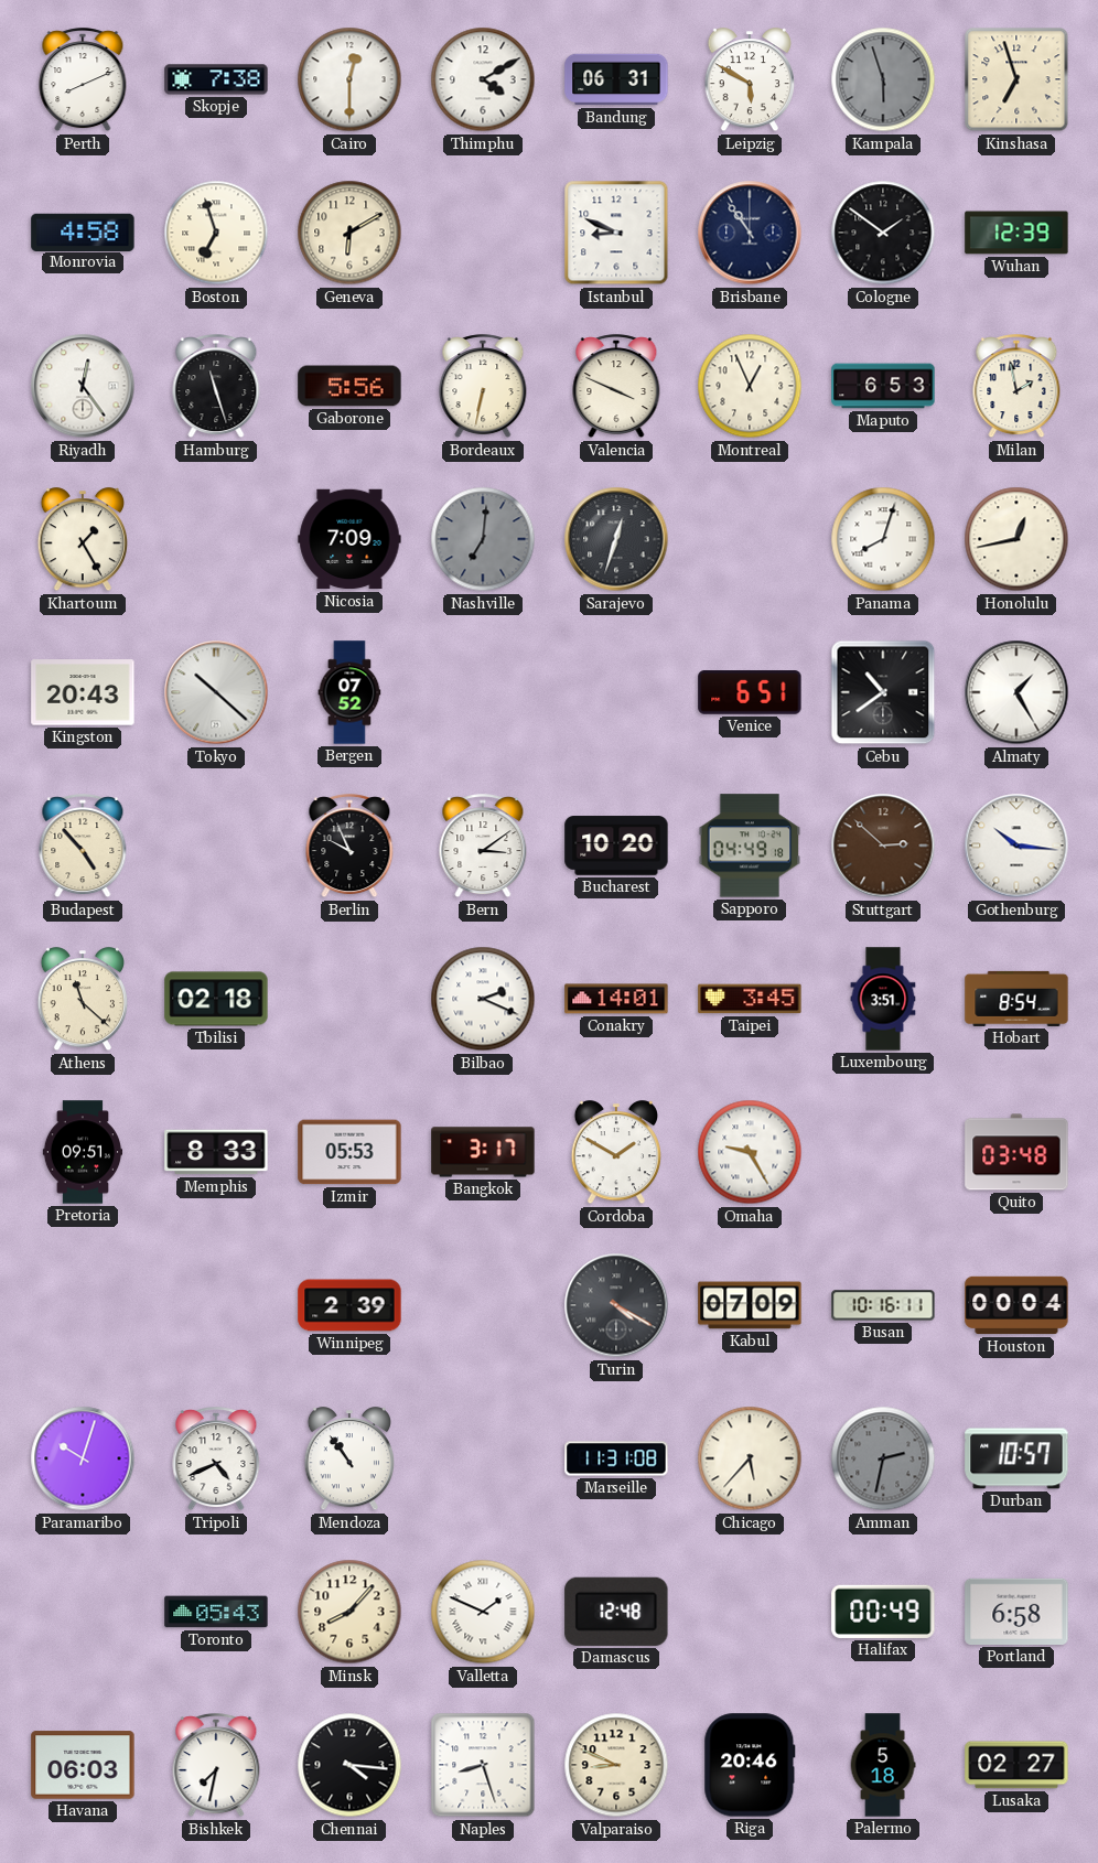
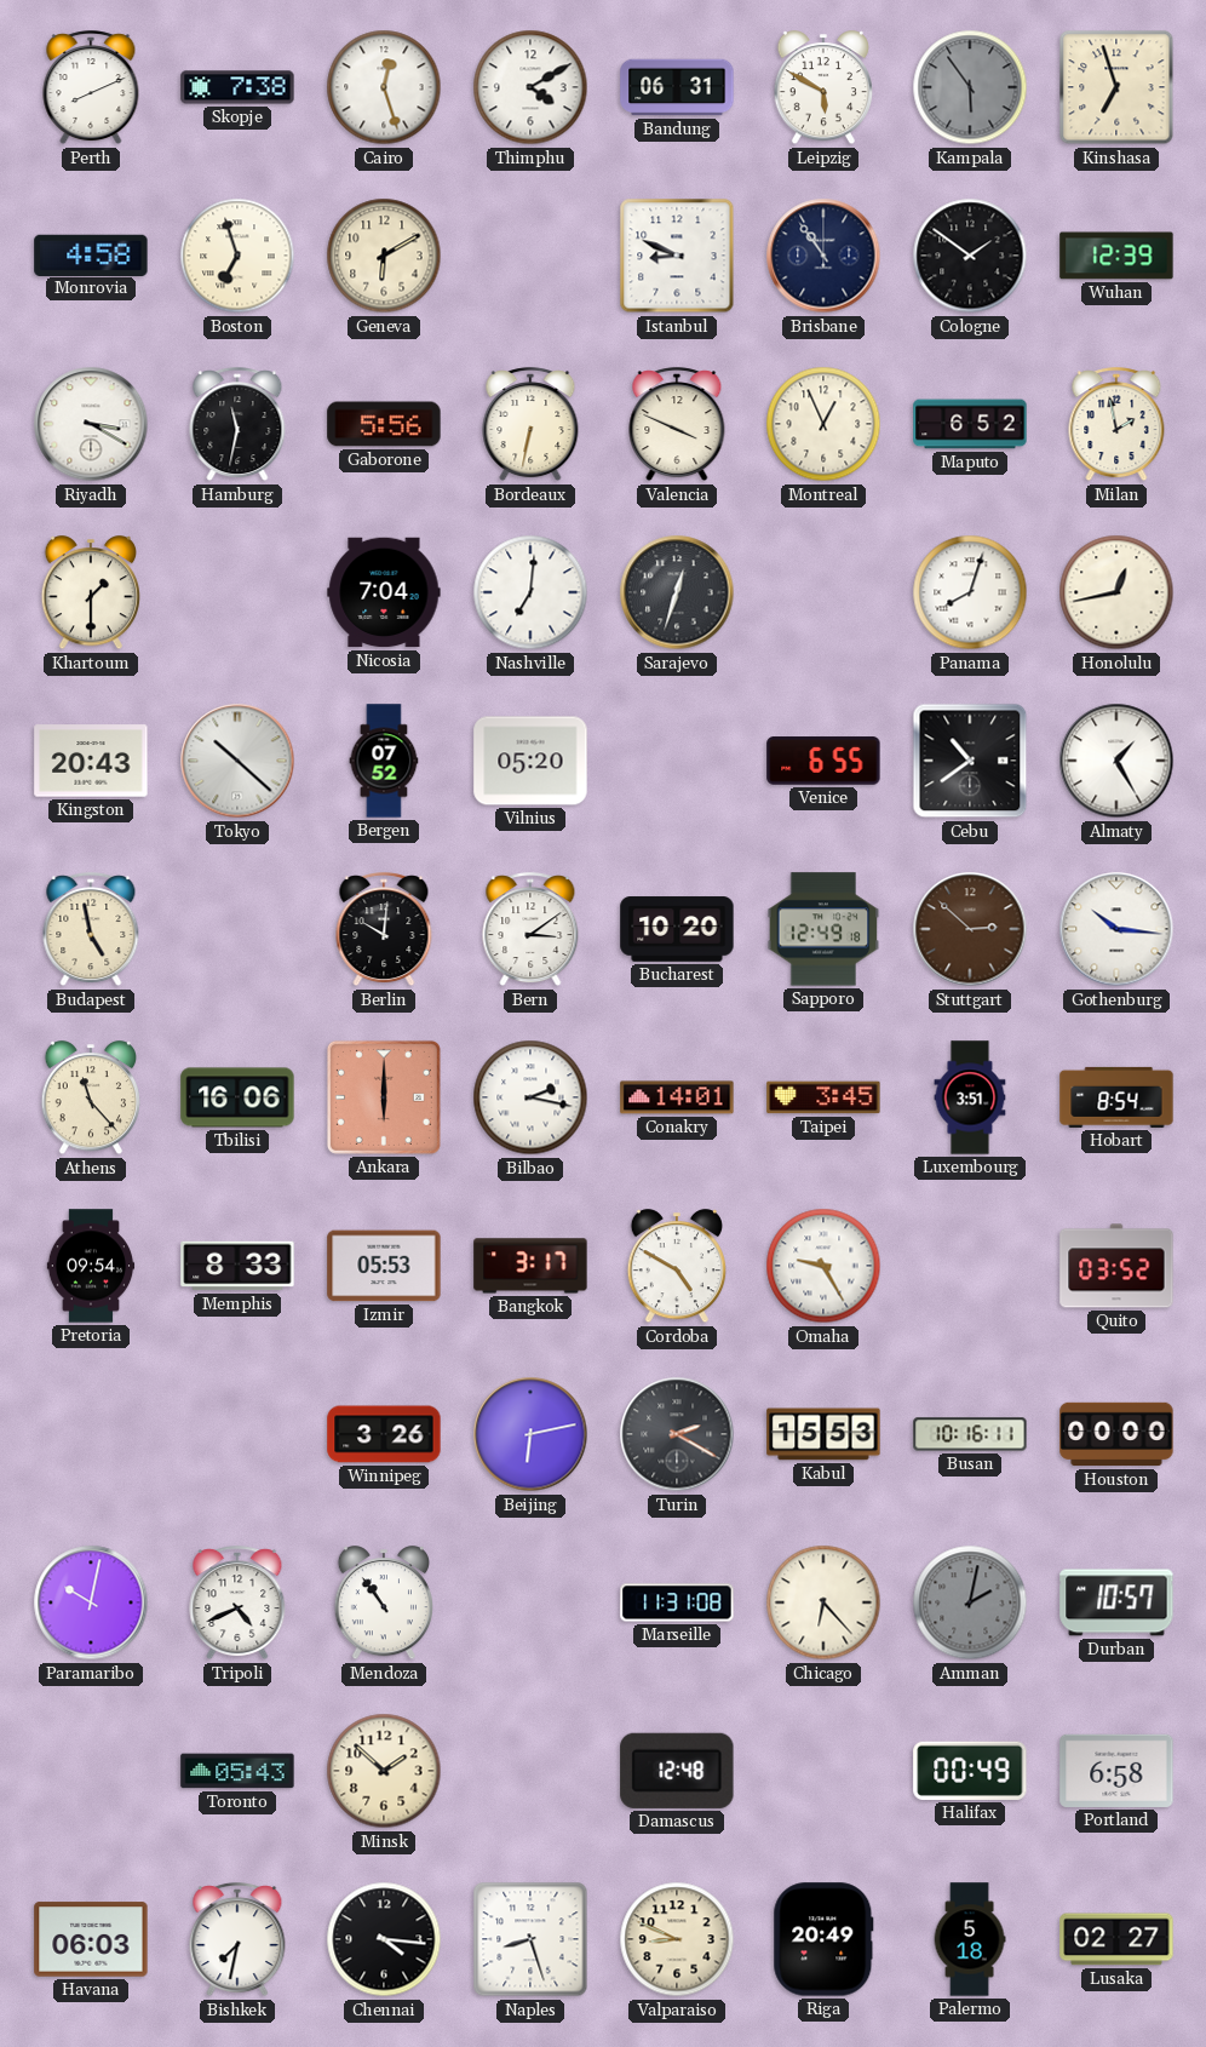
Cairo: 12:30 -> 12:27
Kampala: 5:57 -> 5:54
Riyadh: 12:24 -> 3:20
Hamburg: 11:27 -> 11:32
Maputo: 6:53 -> 6:52
Khartoum: 1:25 -> 1:30
Nicosia: 7:09 -> 7:04
Nashville dial: grey -> white
Vilnius: none -> 05:20
Venice: 6:51 -> 6:55
Budapest: 4:53 -> 4:58
Berlin: 9:56 -> 10:01
Sapporo: 04:49 -> 12:49
Athens: 11:22 -> 11:23
Tbilisi: 02:18 -> 16:06
Ankara: none -> 6:00
Bilbao: 2:19 -> 2:17
Pretoria: 09:51 -> 09:54
Cordoba: 1:50 -> 4:50
Quito: 03:48 -> 03:52
Winnipeg: 2:39 -> 3:26
Beijing: none -> 6:13
Turin: 4:20 -> 2:20
Kabul: 07:09 -> 15:53
Houston: 00:04 -> 00:00
Paramaribo: 10:03 -> 10:02
Chicago: 5:37 -> 6:23
Amman: 2:32 -> 2:02
Minsk: 8:07 -> 1:52
Valletta: 1:49 -> none
Riga: 20:46 -> 20:49
